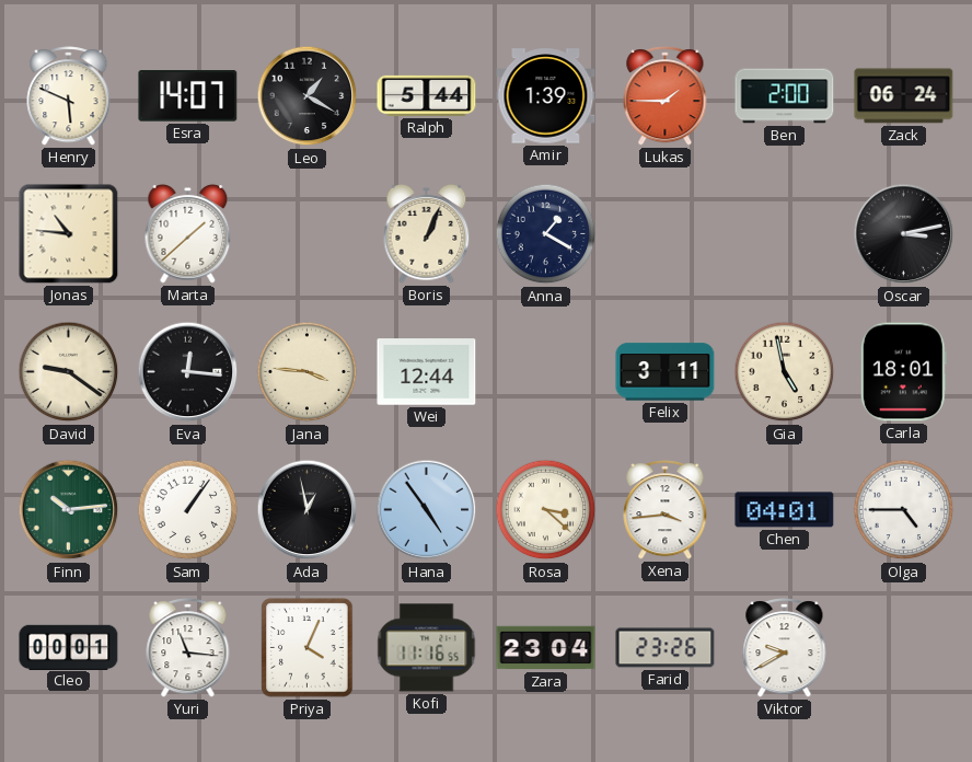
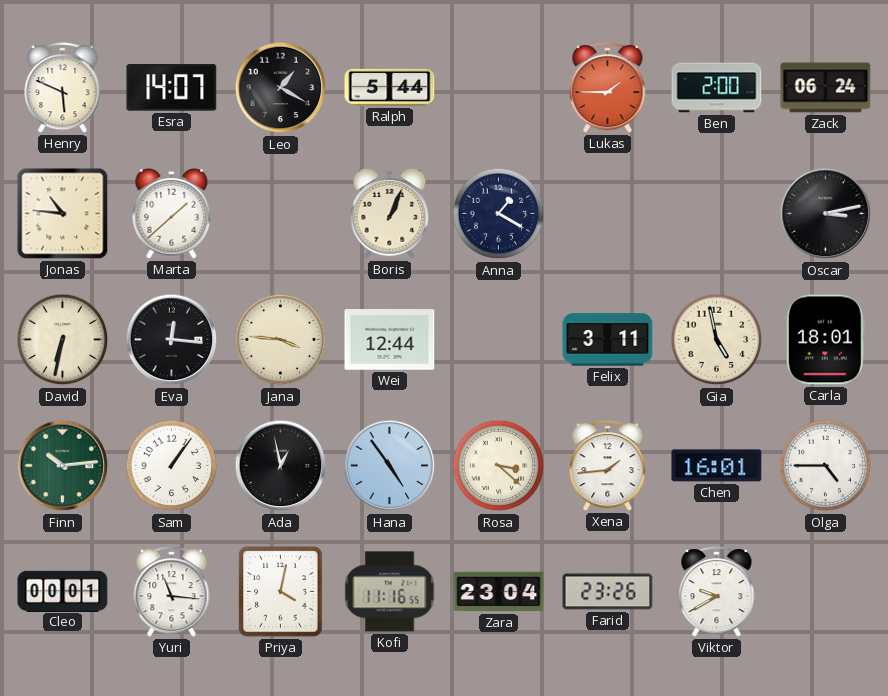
Amir: 1:39 -> none
David: 9:21 -> 6:32
Xena: 3:44 -> 1:44
Chen: 04:01 -> 16:01
Priya: 4:04 -> 4:02
